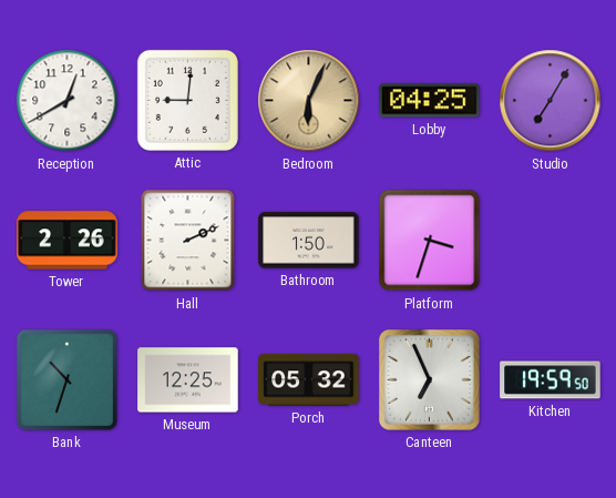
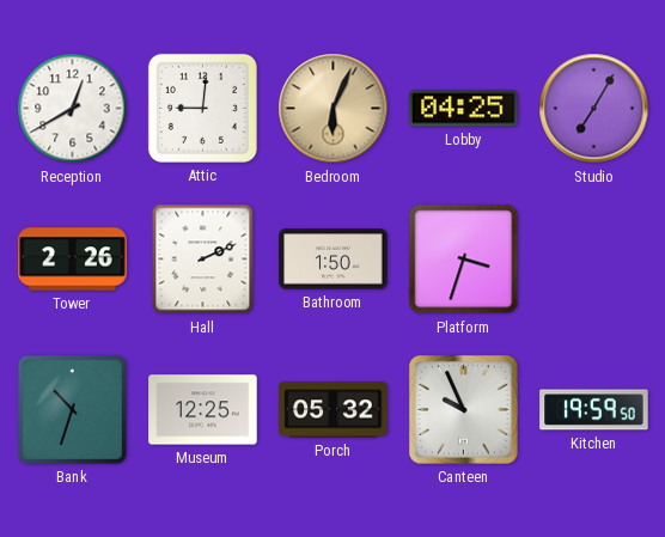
Canteen: 6:56 -> 9:56
